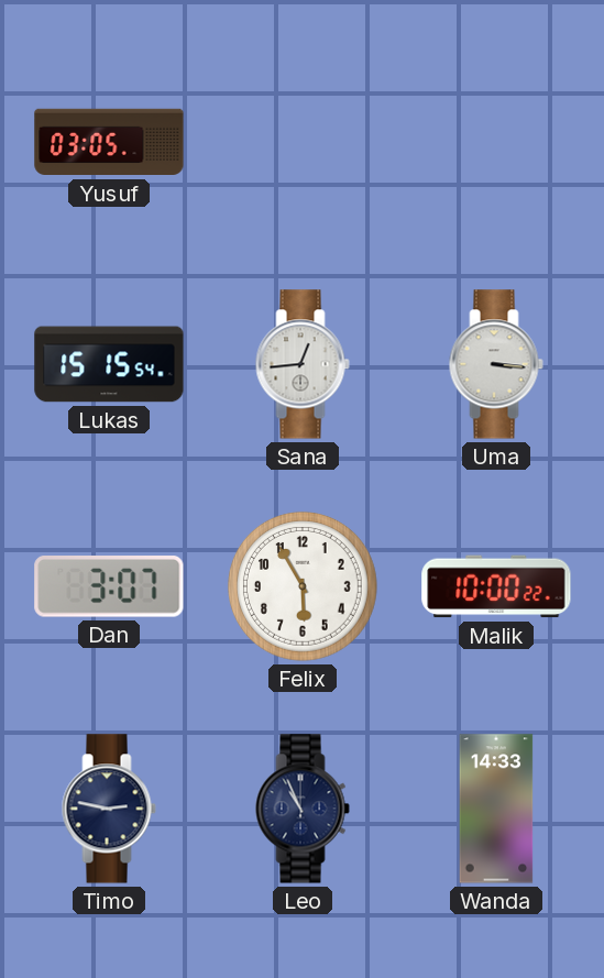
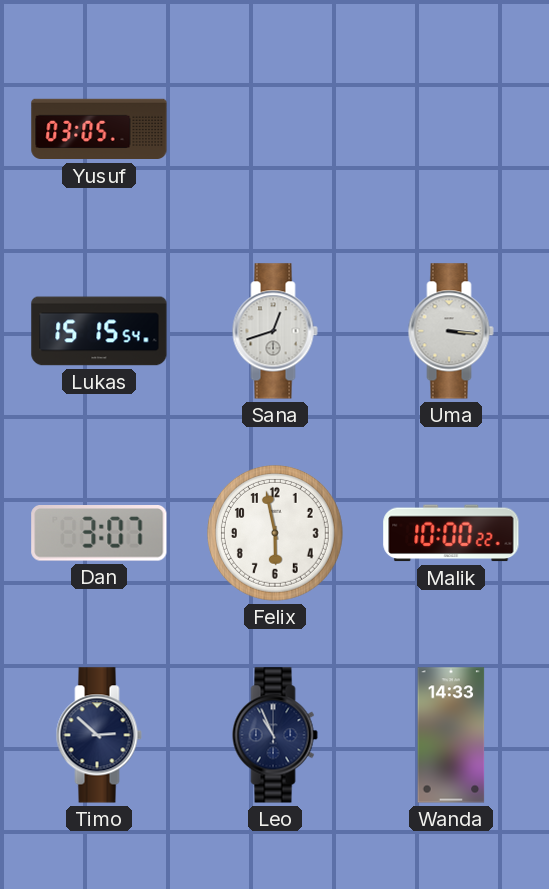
Sana: 12:44 -> 12:42
Felix: 5:55 -> 5:58
Timo: 2:47 -> 2:52
